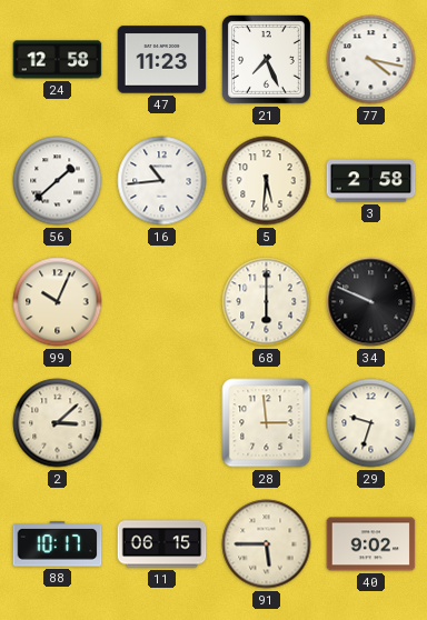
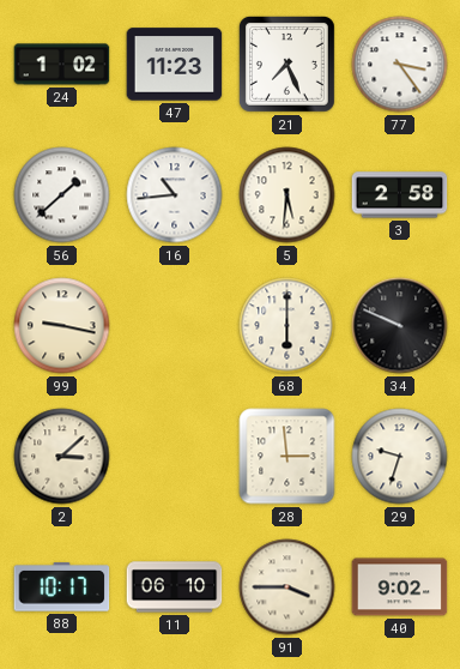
24: 12:58 -> 1:02
77: 4:17 -> 3:24
99: 10:04 -> 9:17
11: 06:15 -> 06:10
91: 5:45 -> 3:45
